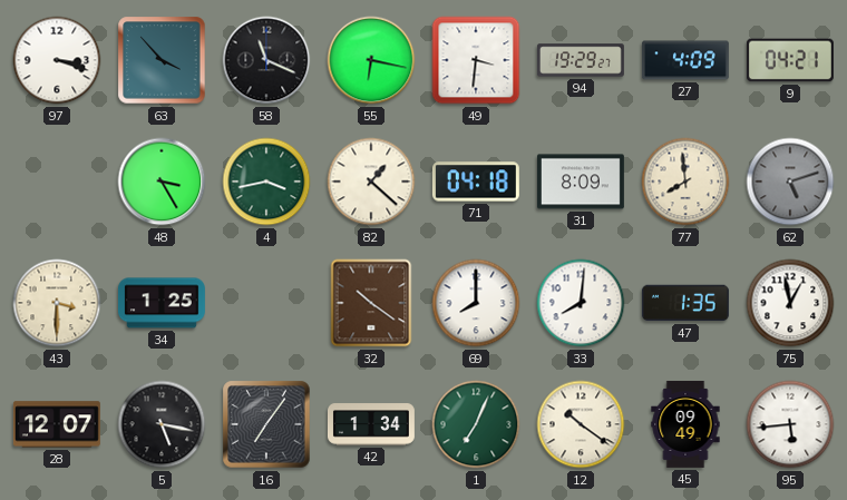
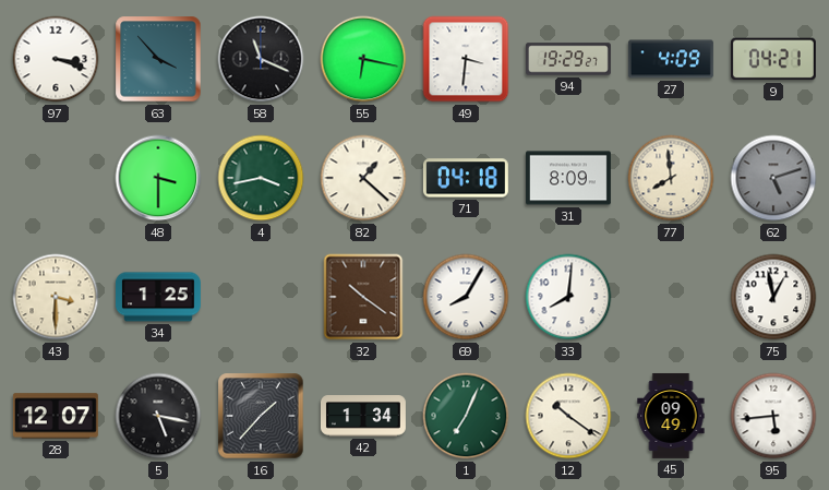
48: 3:25 -> 3:30
69: 8:00 -> 8:05
47: 1:35 -> none
16: 7:06 -> 1:37
